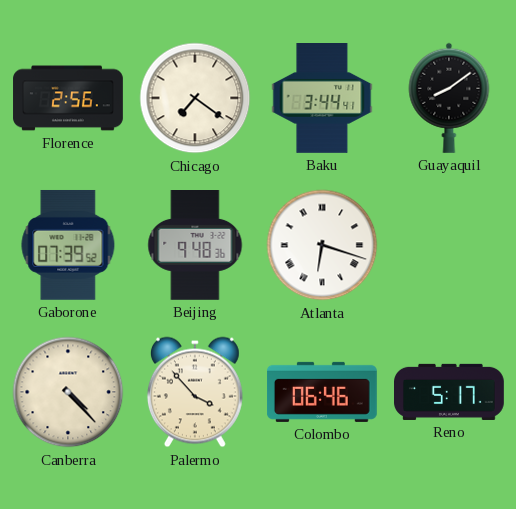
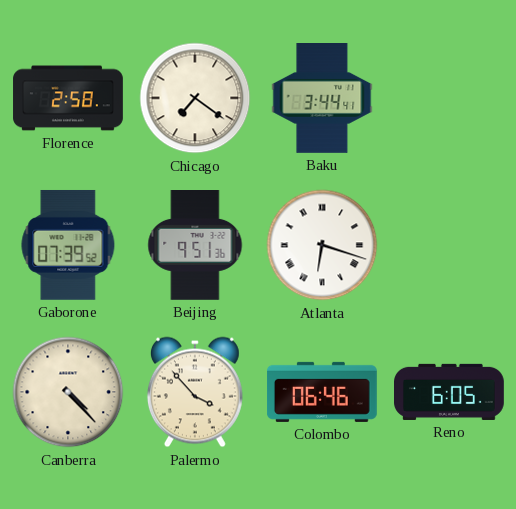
Florence: 2:56 -> 2:58
Guayaquil: 8:09 -> none
Beijing: 9:48 -> 9:51
Reno: 5:17 -> 6:05
